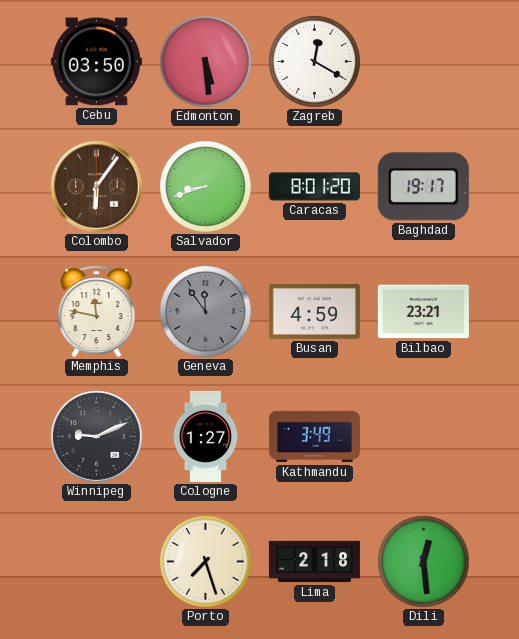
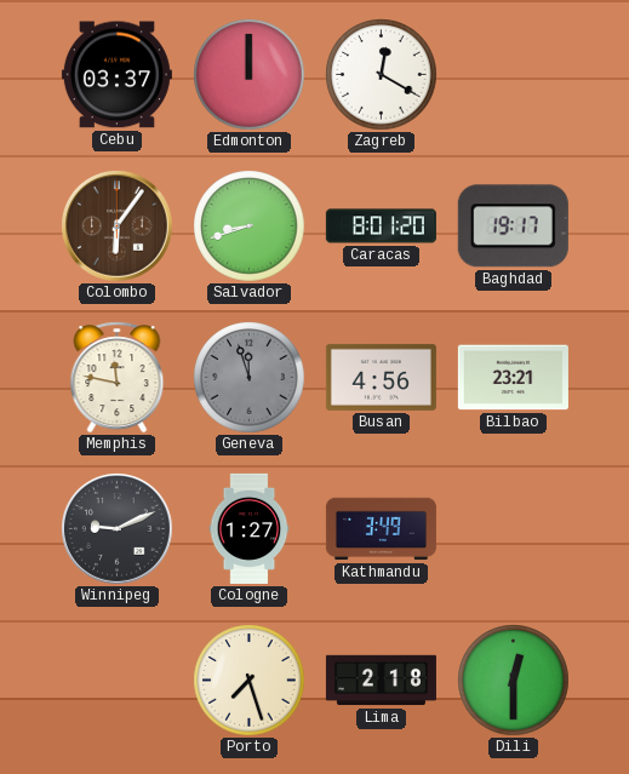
Cebu: 03:50 -> 03:37
Edmonton: 5:29 -> 12:00
Geneva: 11:54 -> 11:57
Busan: 4:59 -> 4:56
Dili: 12:29 -> 12:30
